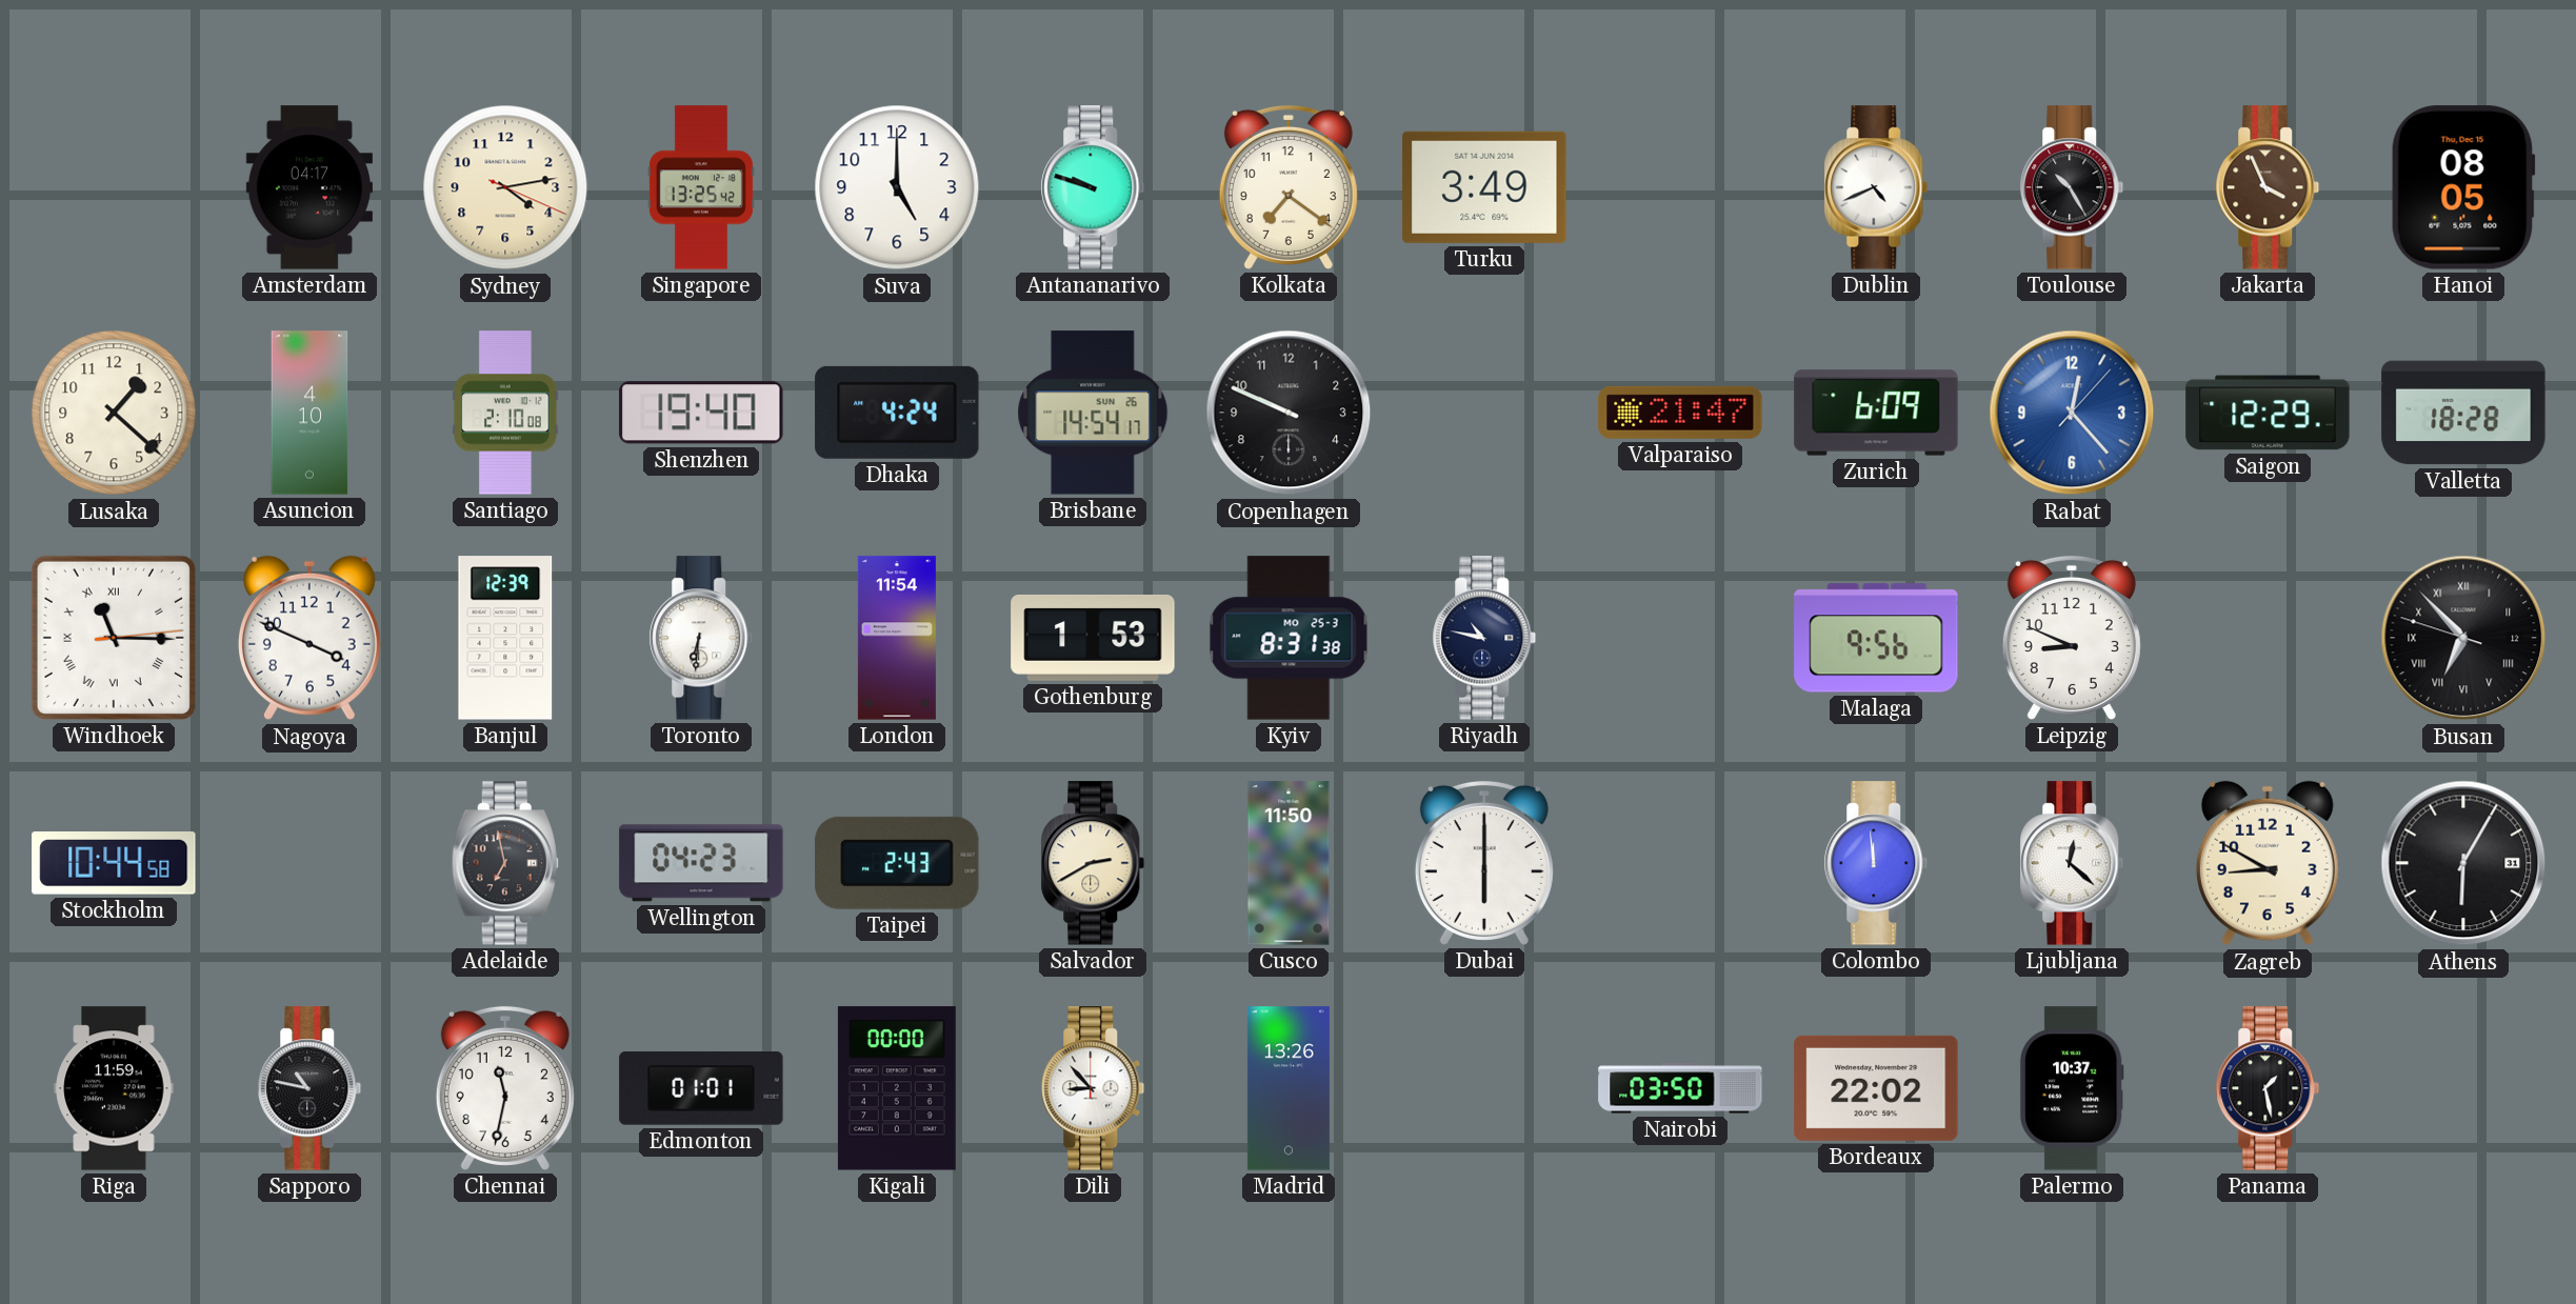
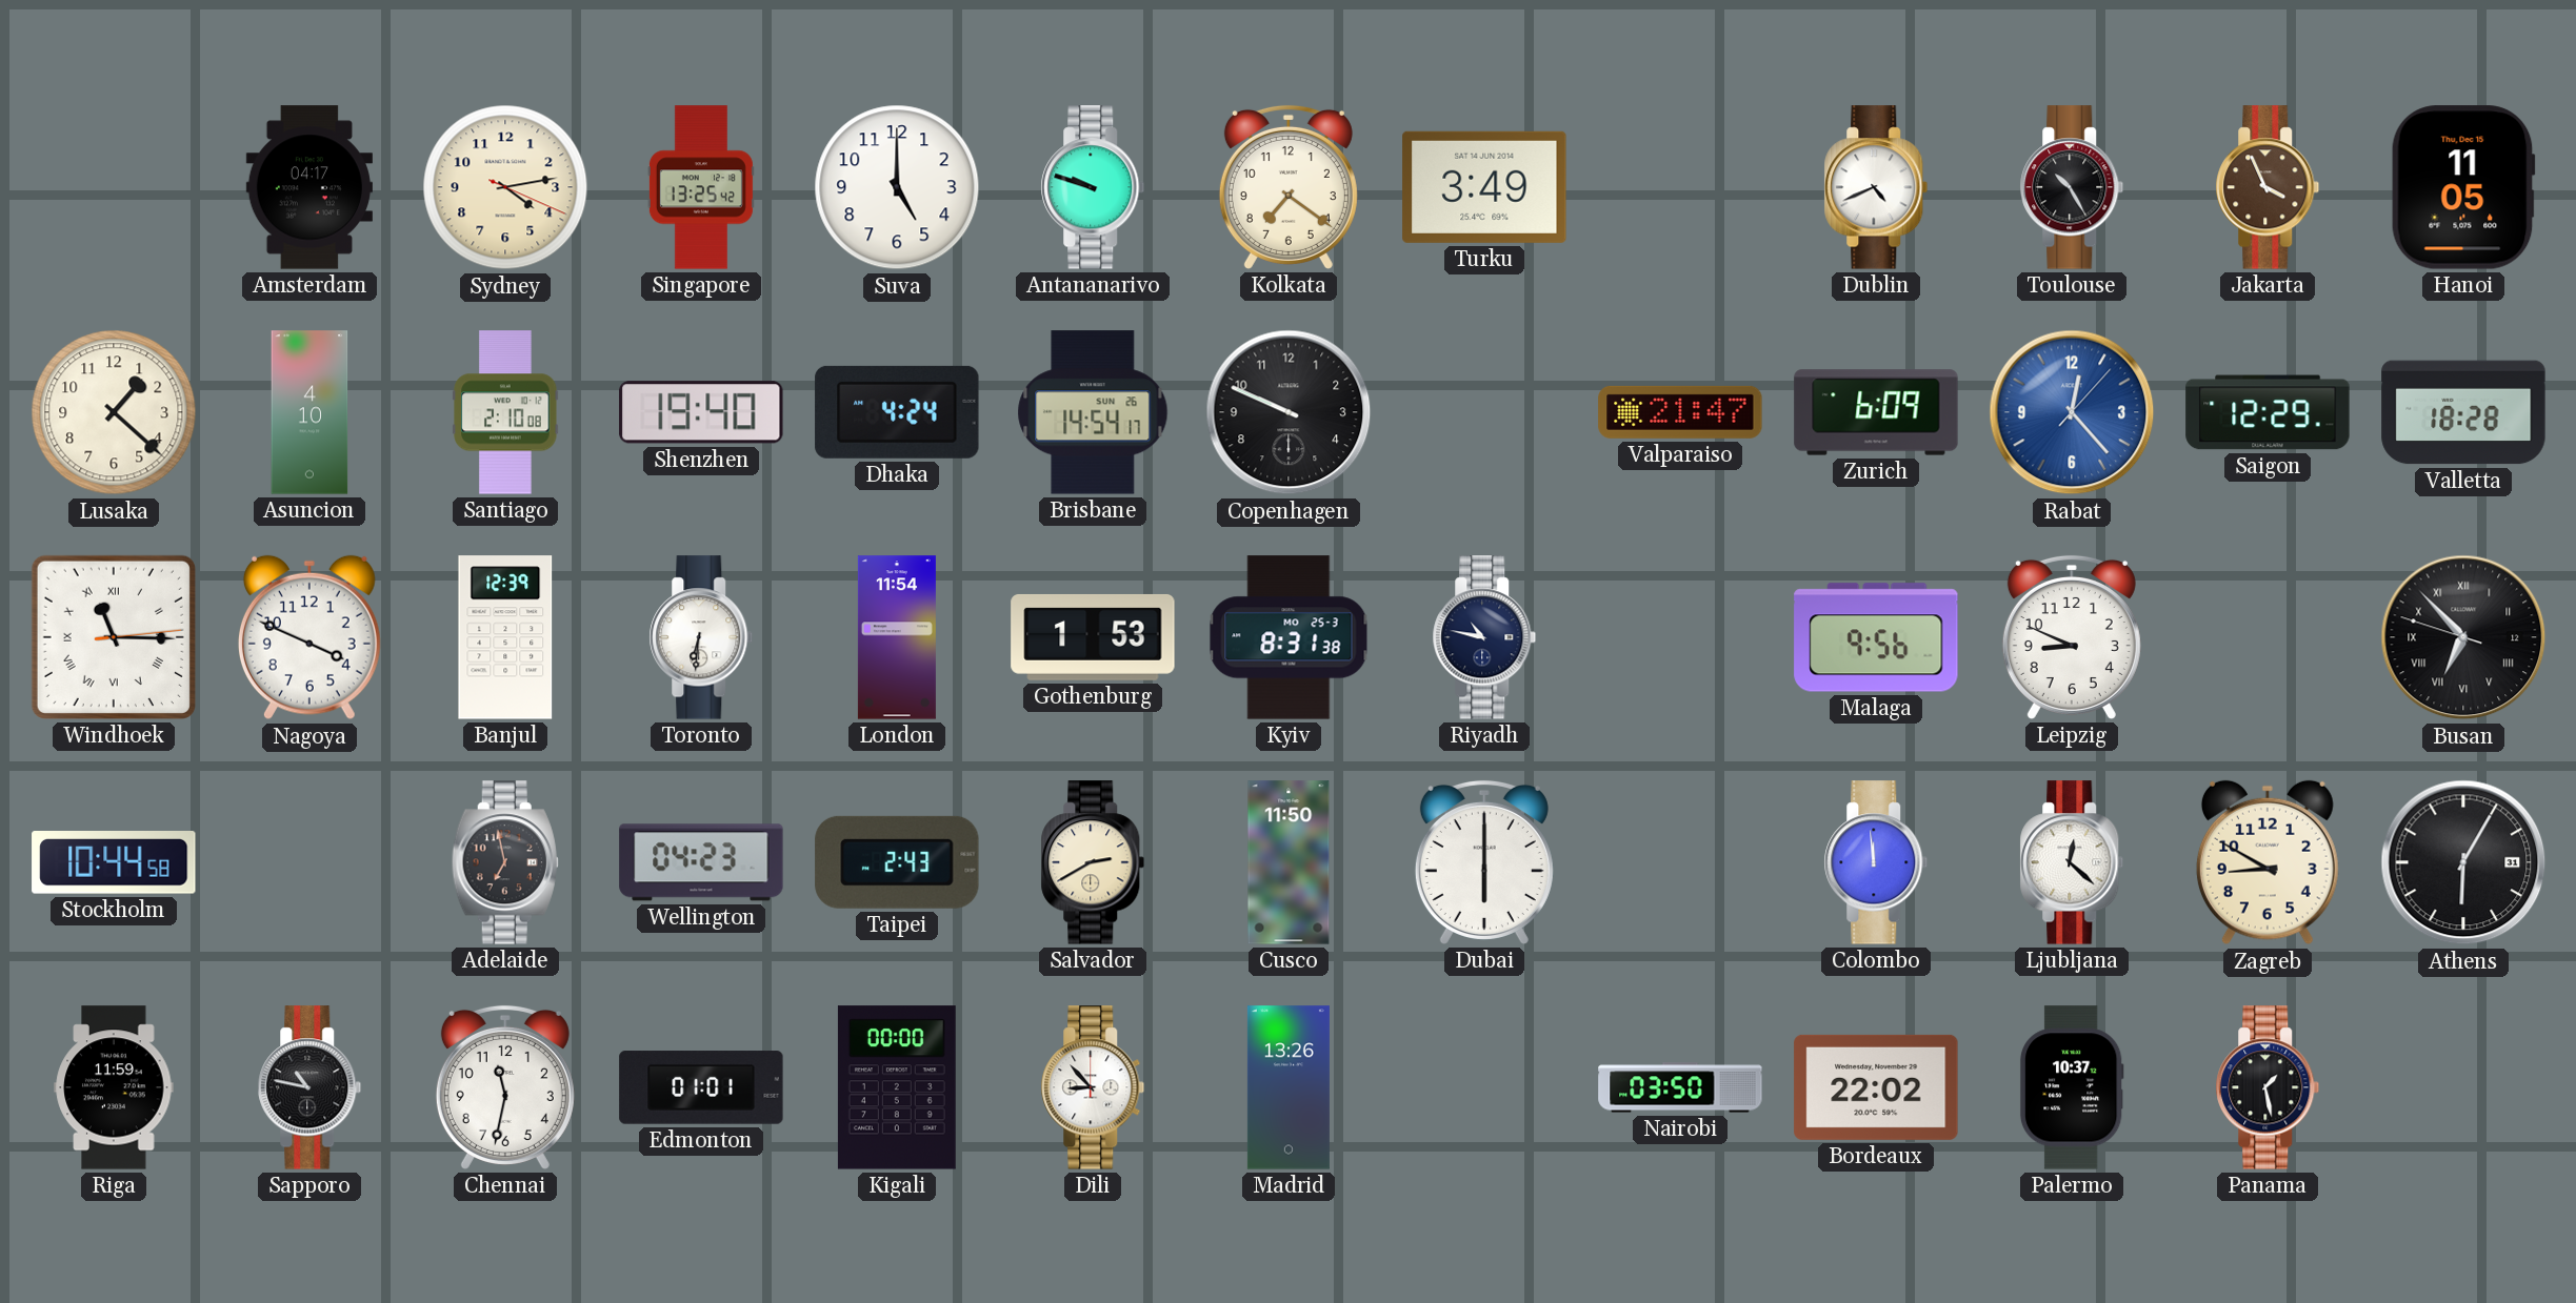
Hanoi: 08:05 -> 11:05
